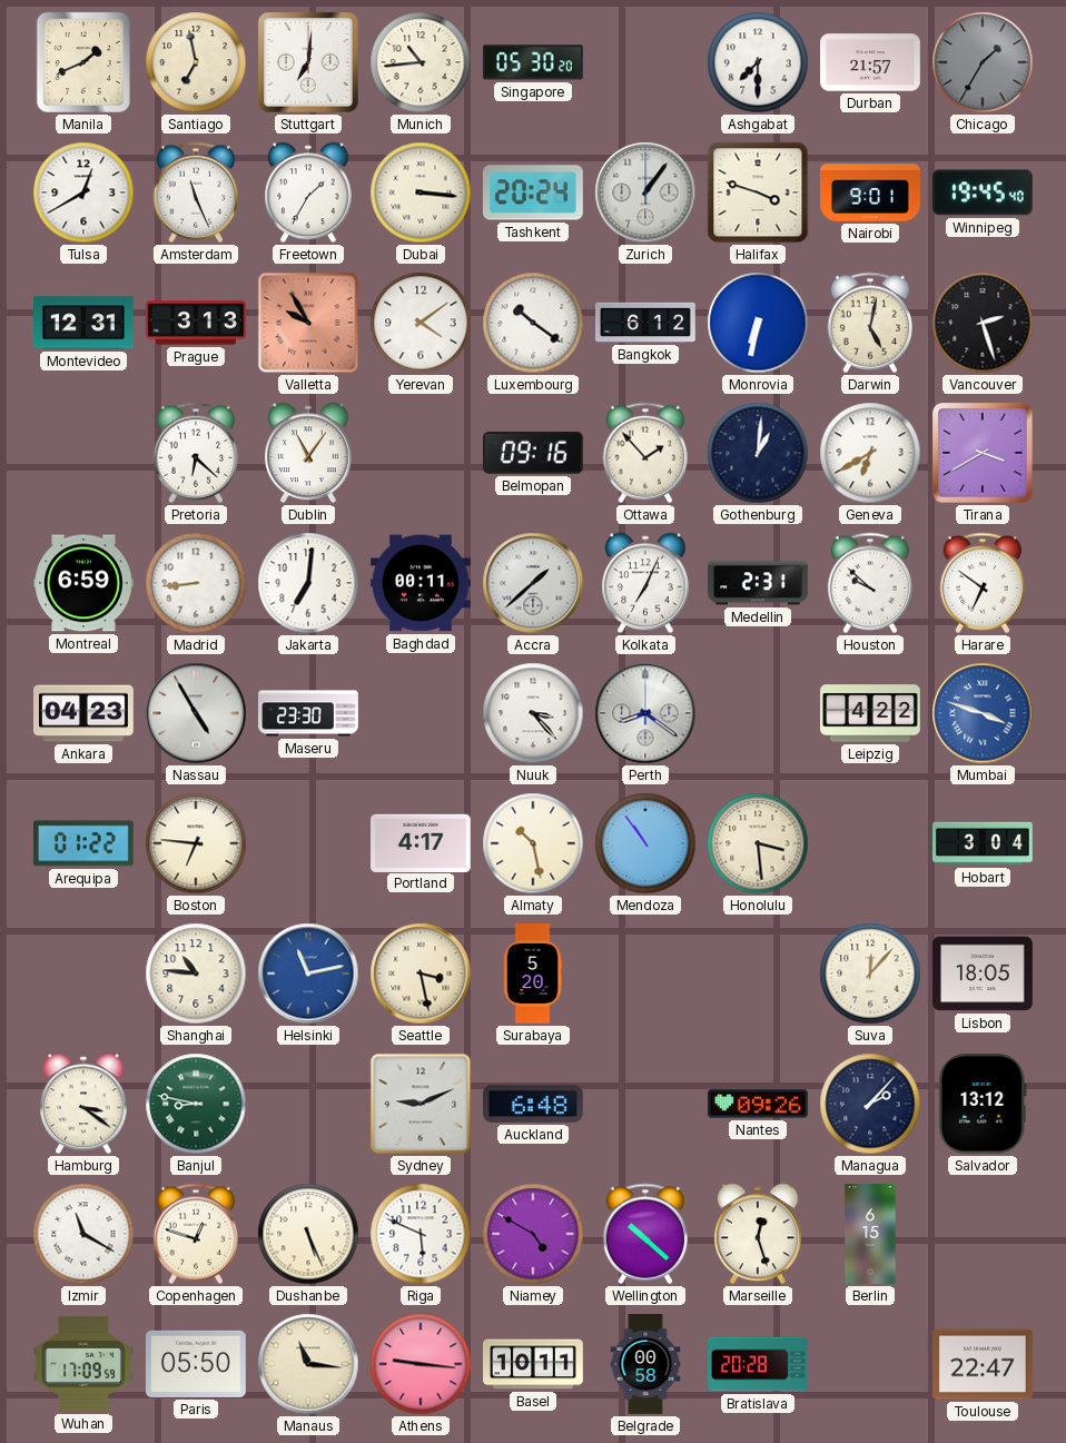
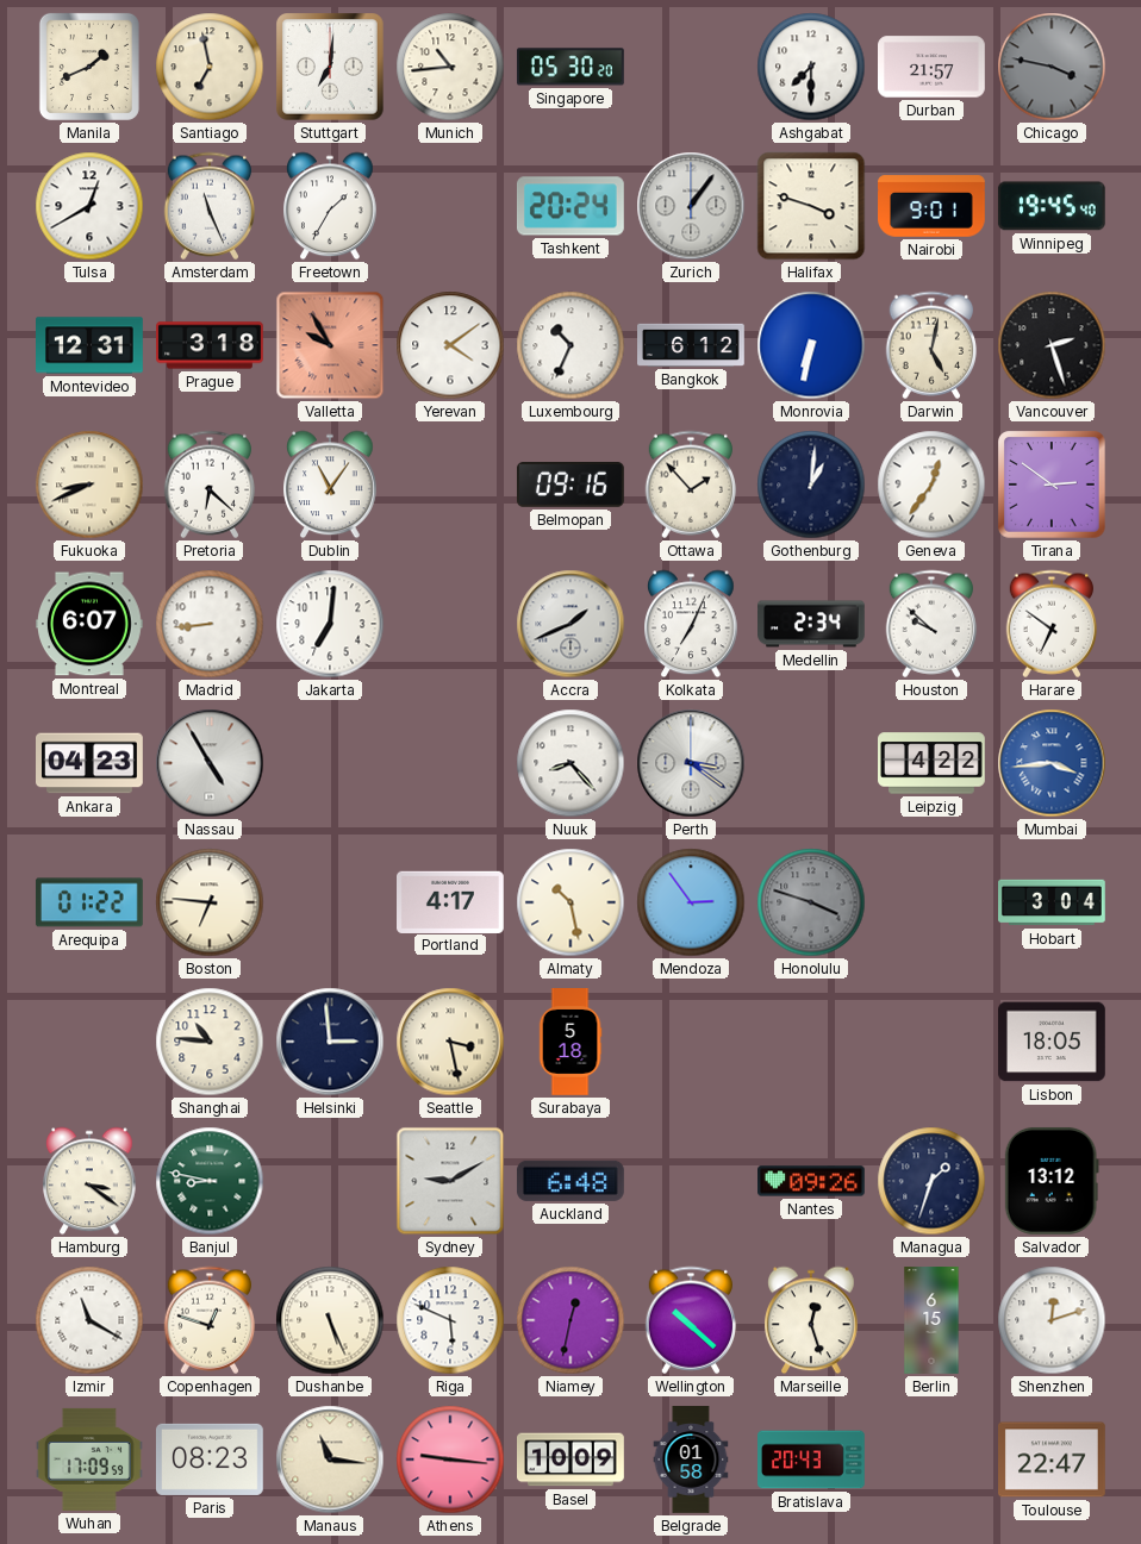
Chicago: 1:35 -> 3:47
Dubai: 3:16 -> none
Prague: 3:13 -> 3:18
Luxembourg: 10:21 -> 10:34
Fukuoka: none -> 8:41
Geneva: 6:40 -> 12:36
Tirana: 3:40 -> 2:51
Montreal: 6:59 -> 6:07
Baghdad: 00:11 -> none
Accra: 1:38 -> 1:41
Medellin: 2:31 -> 2:34
Maseru: 23:30 -> none
Nuuk: 3:23 -> 8:23
Perth: 8:21 -> 3:21
Mumbai: 3:48 -> 3:44
Mendoza: 10:54 -> 2:54
Honolulu: 3:29 -> 3:48
Honolulu dial: cream -> grey
Helsinki: 11:13 -> 2:59
Helsinki dial: blue -> navy
Surabaya: 5:20 -> 5:18
Suva: 12:07 -> none
Sydney: 9:11 -> 9:10
Managua: 2:07 -> 1:33
Niamey: 4:50 -> 12:32
Shenzhen: none -> 12:12
Paris: 05:50 -> 08:23
Basel: 10:11 -> 10:09
Belgrade: 00:58 -> 01:58
Bratislava: 20:28 -> 20:43
